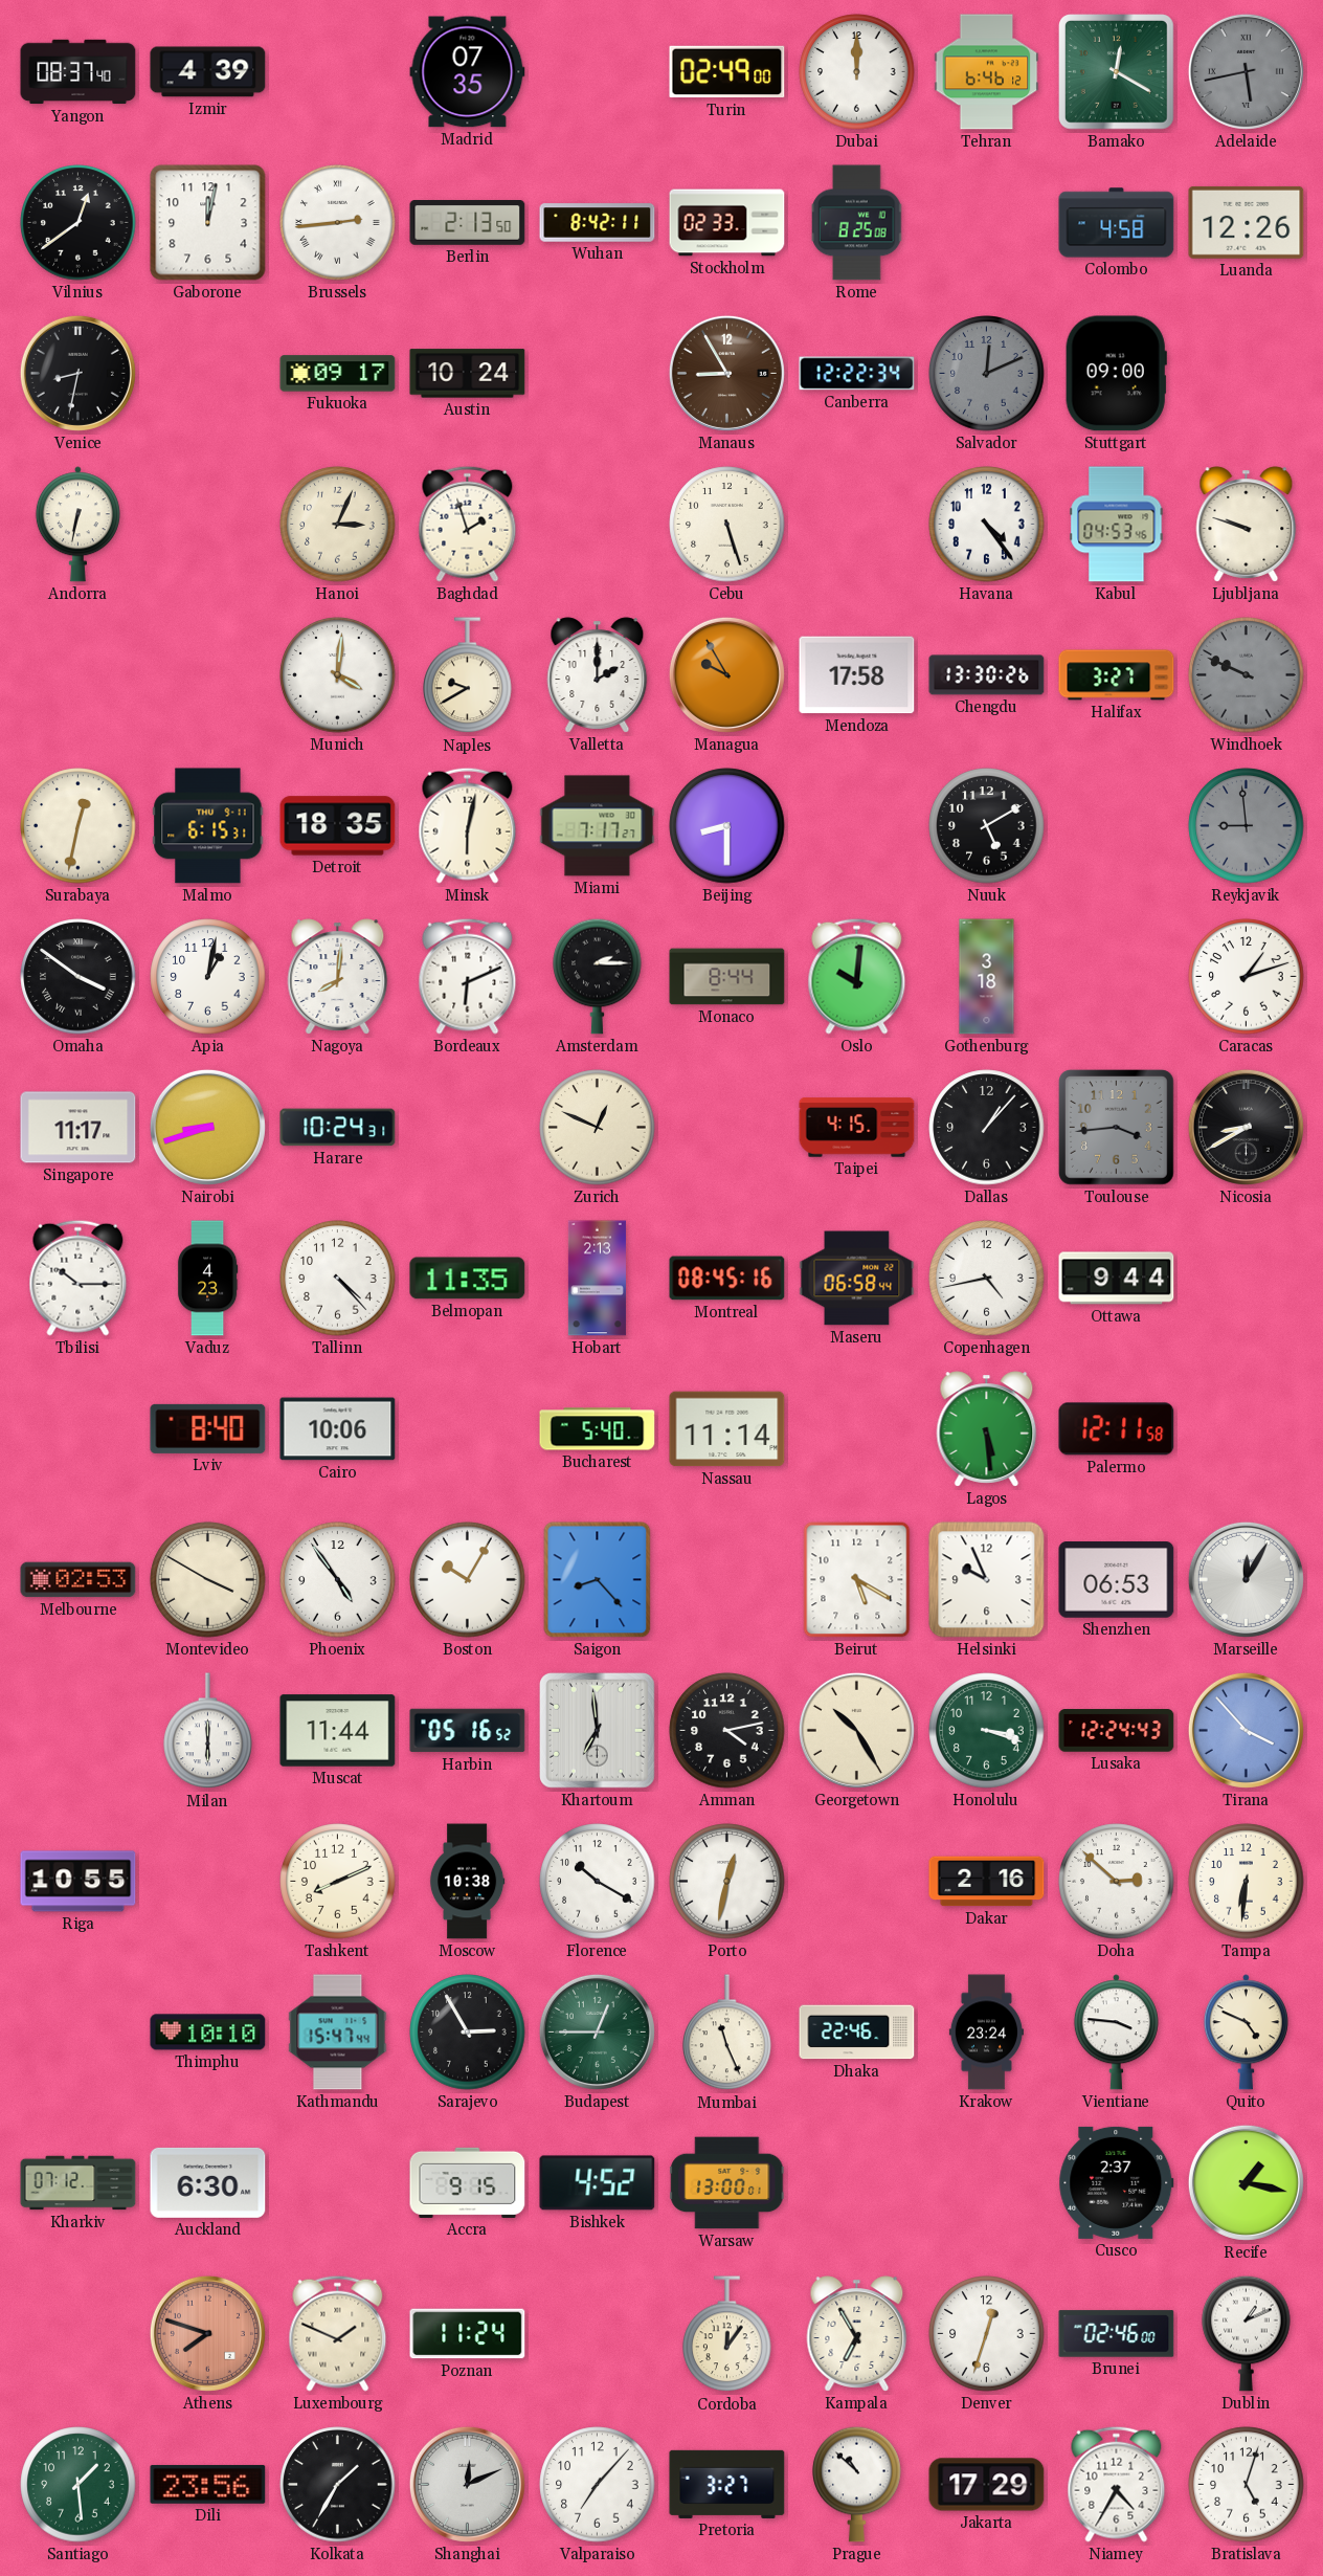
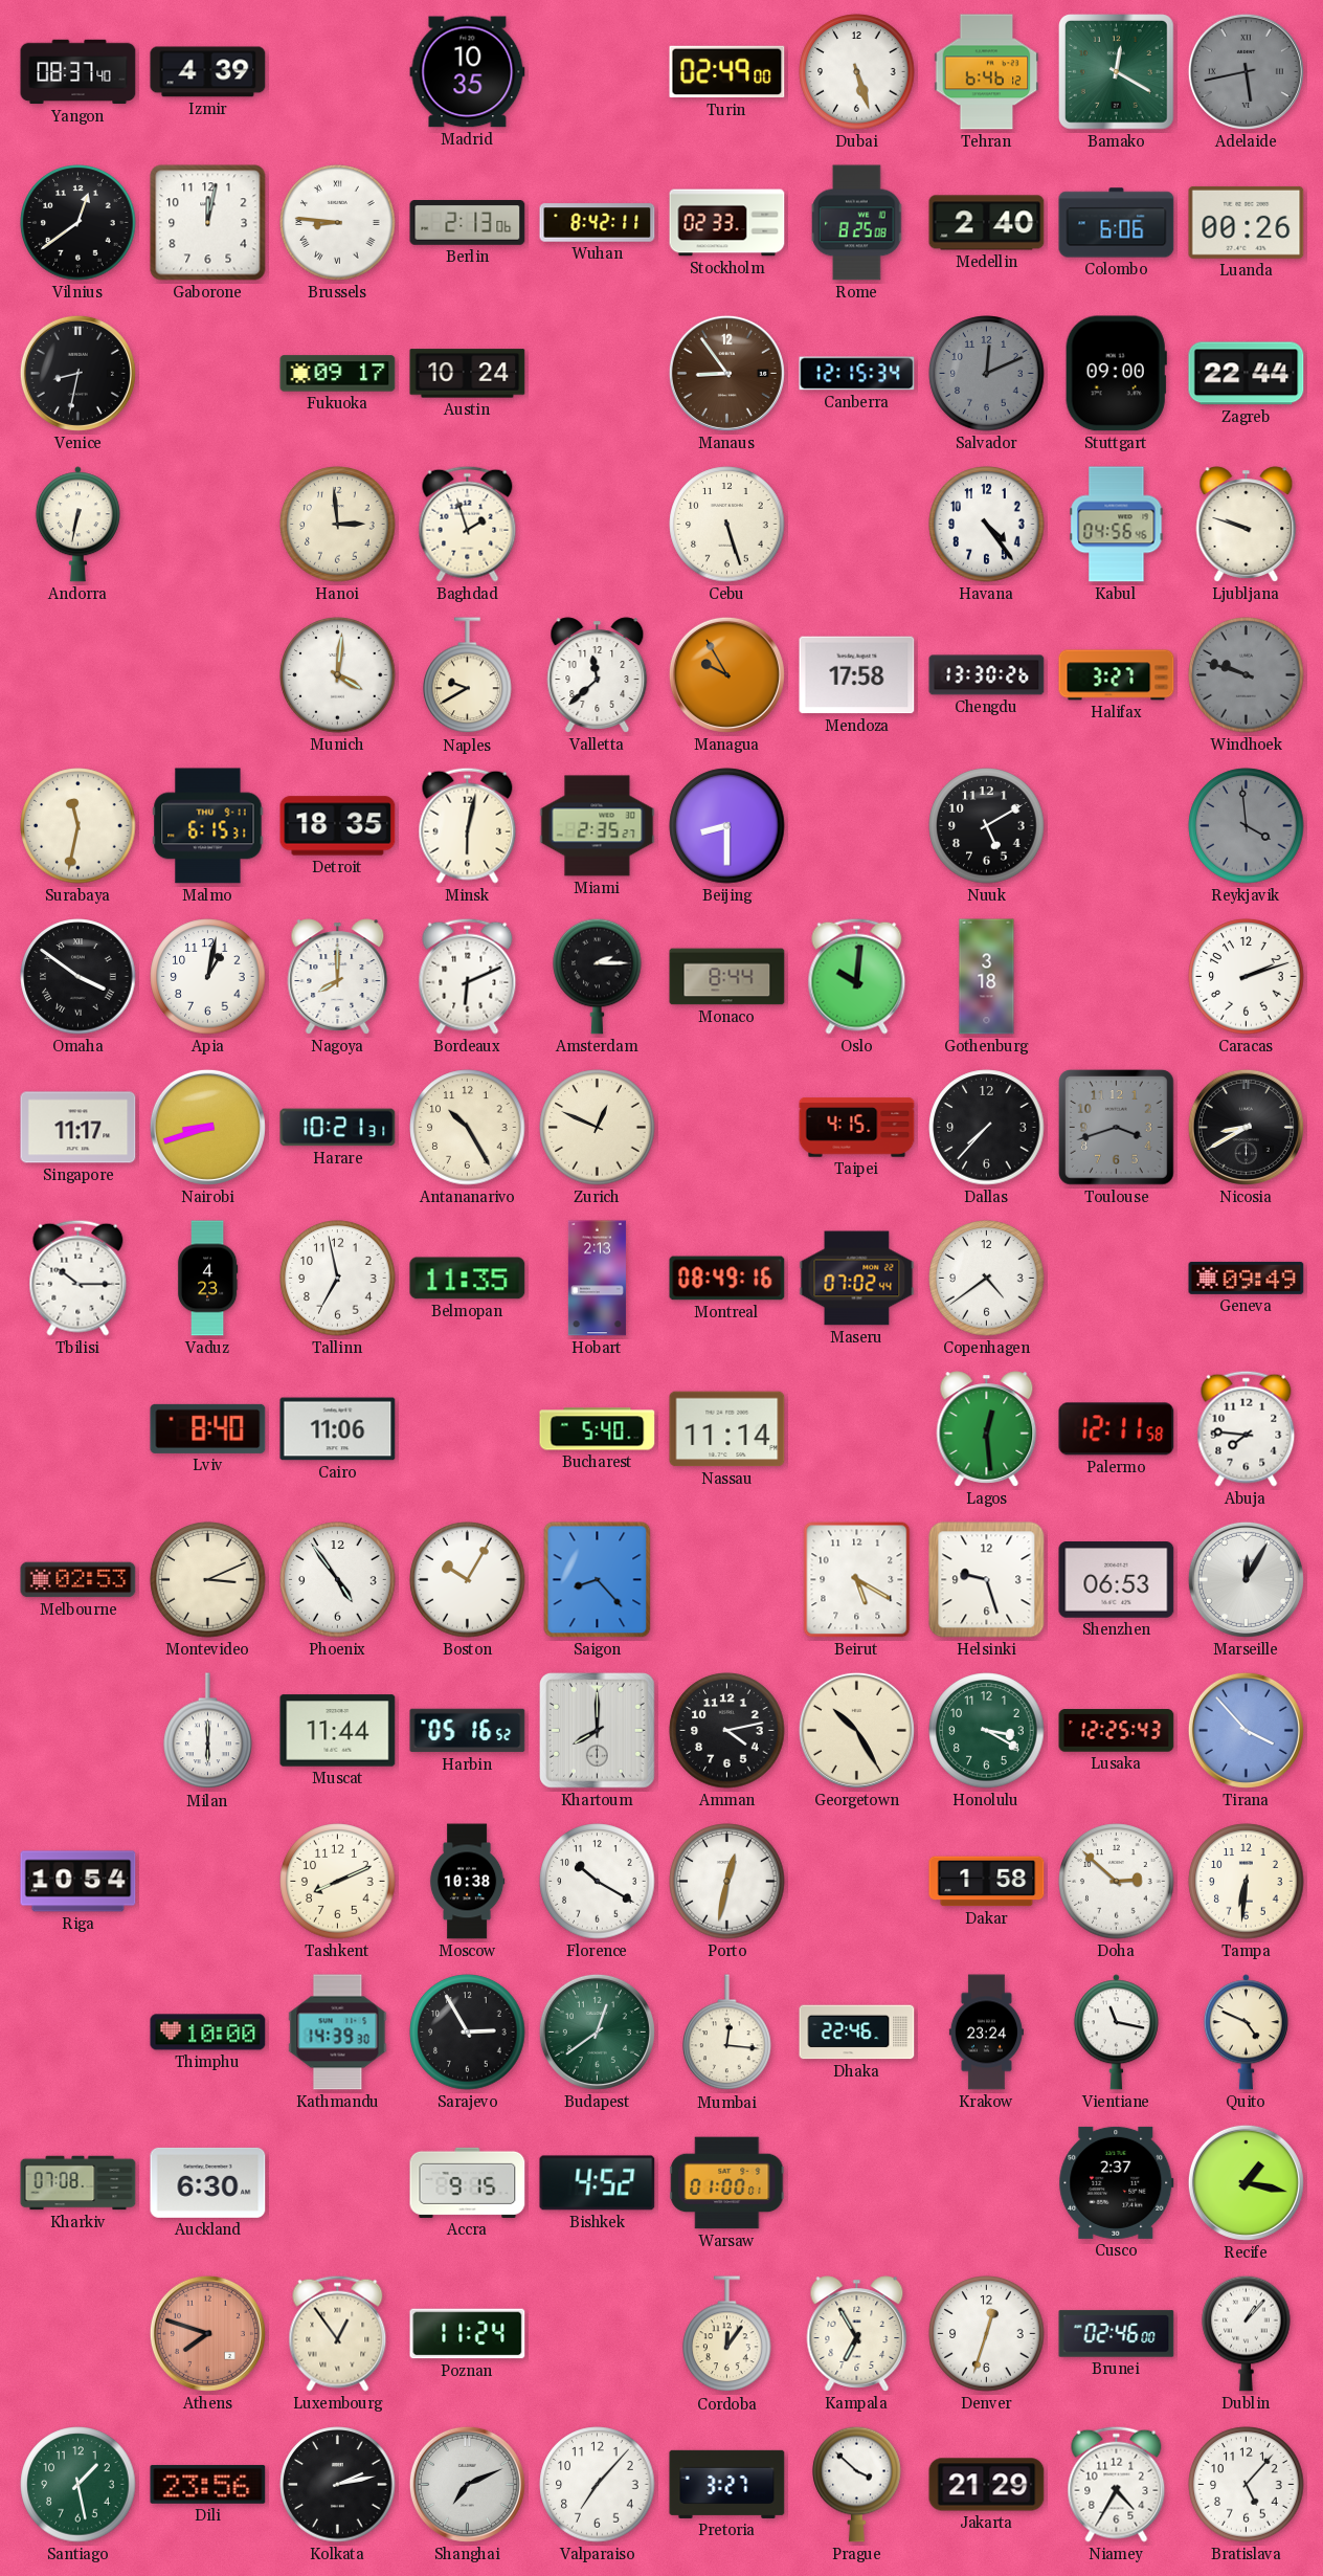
Madrid: 07:35 -> 10:35
Dubai: 12:00 -> 5:27
Brussels: 2:44 -> 8:46
Berlin: 2:13:50 -> 2:13:06
Medellin: none -> 2:40
Colombo: 4:58 -> 6:06
Luanda: 12:26 -> 00:26
Manaus: 8:55 -> 8:54
Canberra: 12:22 -> 12:15
Zagreb: none -> 22:44
Hanoi: 3:04 -> 2:59
Kabul: 04:53 -> 04:56
Valletta: 2:00 -> 11:38
Windhoek: 9:49 -> 9:48
Surabaya: 12:32 -> 11:32
Miami: 7:17 -> 2:35
Reykjavik: 8:59 -> 3:59
Nagoya: 8:01 -> 8:00
Caracas: 1:12 -> 2:12
Harare: 10:24 -> 10:21
Antananarivo: none -> 10:25
Dallas: 1:07 -> 7:37
Toulouse: 3:44 -> 3:42
Tallinn: 4:23 -> 6:58
Montreal: 08:45 -> 08:49
Maseru: 06:58 -> 07:02
Copenhagen: 4:43 -> 4:39
Ottawa: 9:44 -> none
Geneva: none -> 09:49
Cairo: 10:06 -> 11:06
Lagos: 5:29 -> 12:29
Abuja: none -> 7:46
Montevideo: 3:50 -> 3:11
Helsinki: 9:56 -> 9:27
Khartoum: 6:59 -> 8:00
Honolulu: 3:18 -> 3:20
Lusaka: 12:24 -> 12:25
Riga: 10:55 -> 10:54
Dakar: 2:16 -> 1:58
Thimphu: 10:10 -> 10:00
Kathmandu: 15:47 -> 14:39
Budapest: 12:45 -> 12:39
Mumbai: 11:26 -> 12:16
Vientiane: 3:46 -> 11:17
Kharkiv: 07:12 -> 07:08
Warsaw: 13:00 -> 01:00
Luxembourg: 1:49 -> 12:54
Dublin: 1:11 -> 1:07
Santiago: 1:29 -> 1:28
Kolkata: 1:35 -> 2:13
Shanghai: 12:11 -> 7:11
Prague: 10:52 -> 3:52
Jakarta: 17:29 -> 21:29
Bratislava: 5:03 -> 5:07
